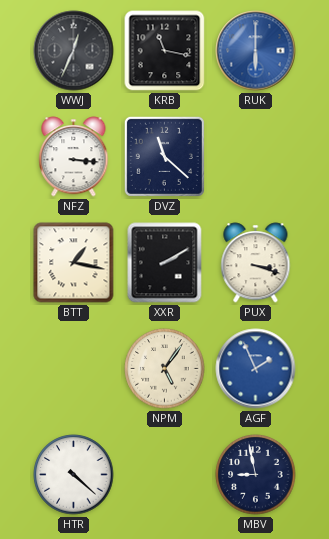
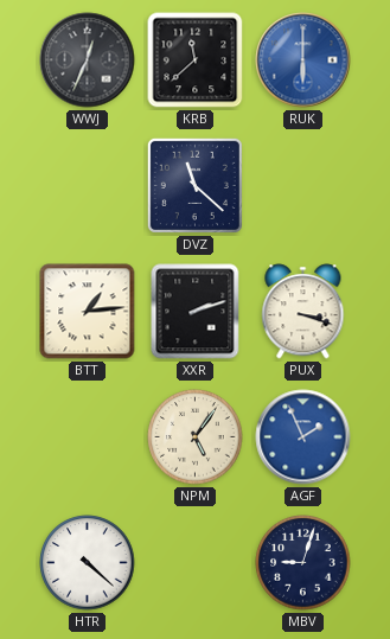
KRB: 11:17 -> 11:38
NFZ: 3:16 -> none
BTT: 1:17 -> 1:14
XXR: 2:10 -> 2:12
MBV: 8:58 -> 9:03
